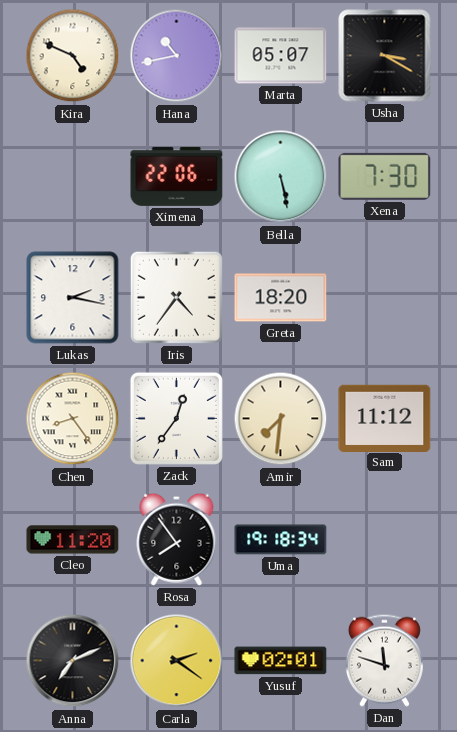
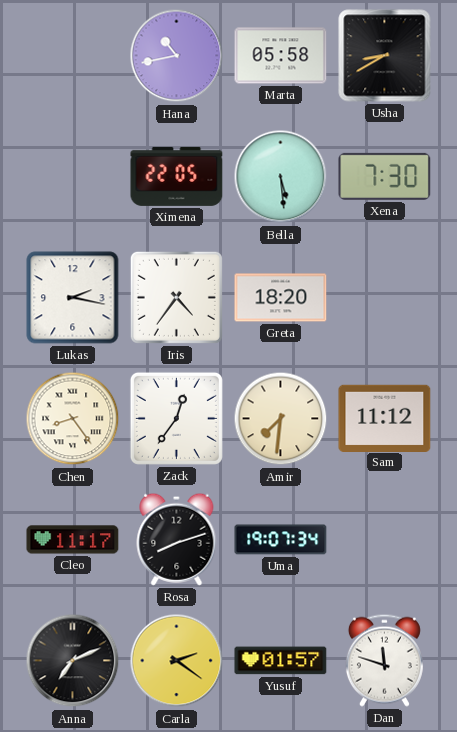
Kira: 4:49 -> none
Marta: 05:07 -> 05:58
Usha: 3:20 -> 8:40
Ximena: 22:06 -> 22:05
Bella: 5:28 -> 5:29
Cleo: 11:20 -> 11:17
Rosa: 7:54 -> 8:12
Uma: 19:18 -> 19:07
Yusuf: 02:01 -> 01:57
